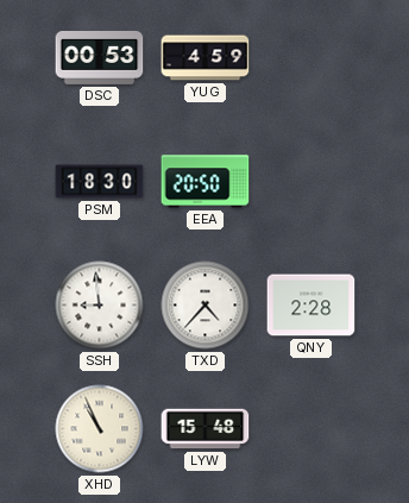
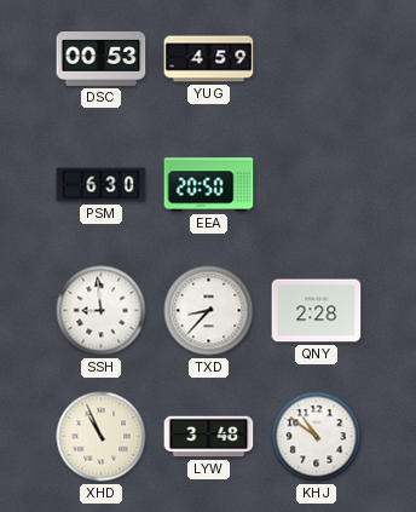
PSM: 18:30 -> 6:30
TXD: 4:37 -> 8:37
LYW: 15:48 -> 3:48
KHJ: none -> 10:51
